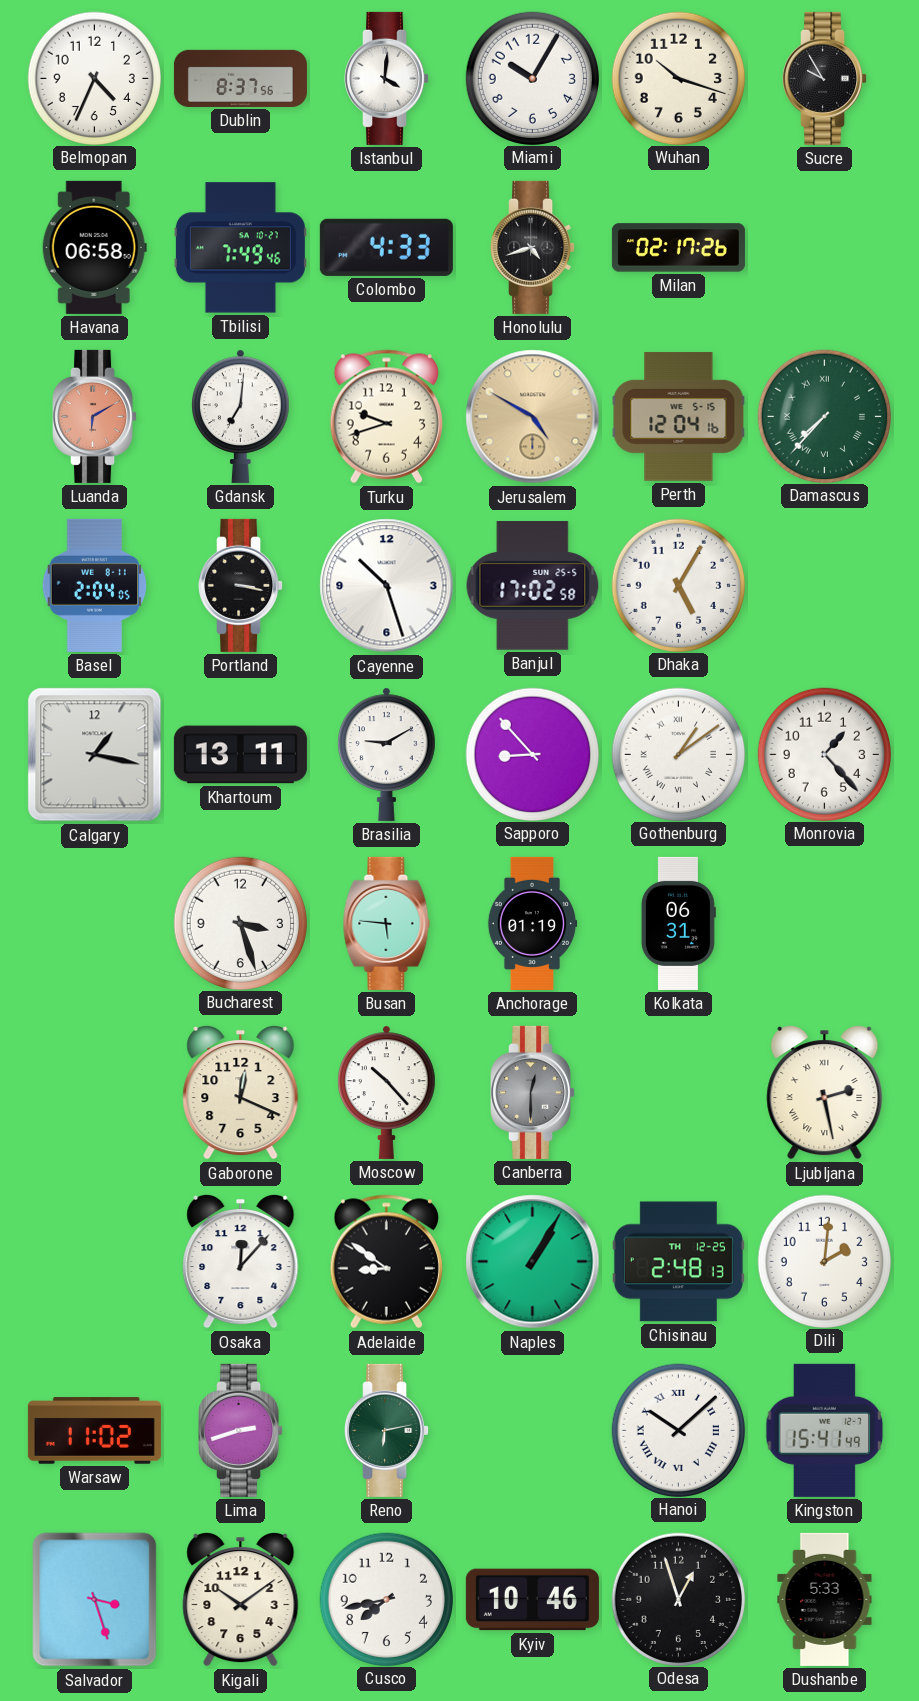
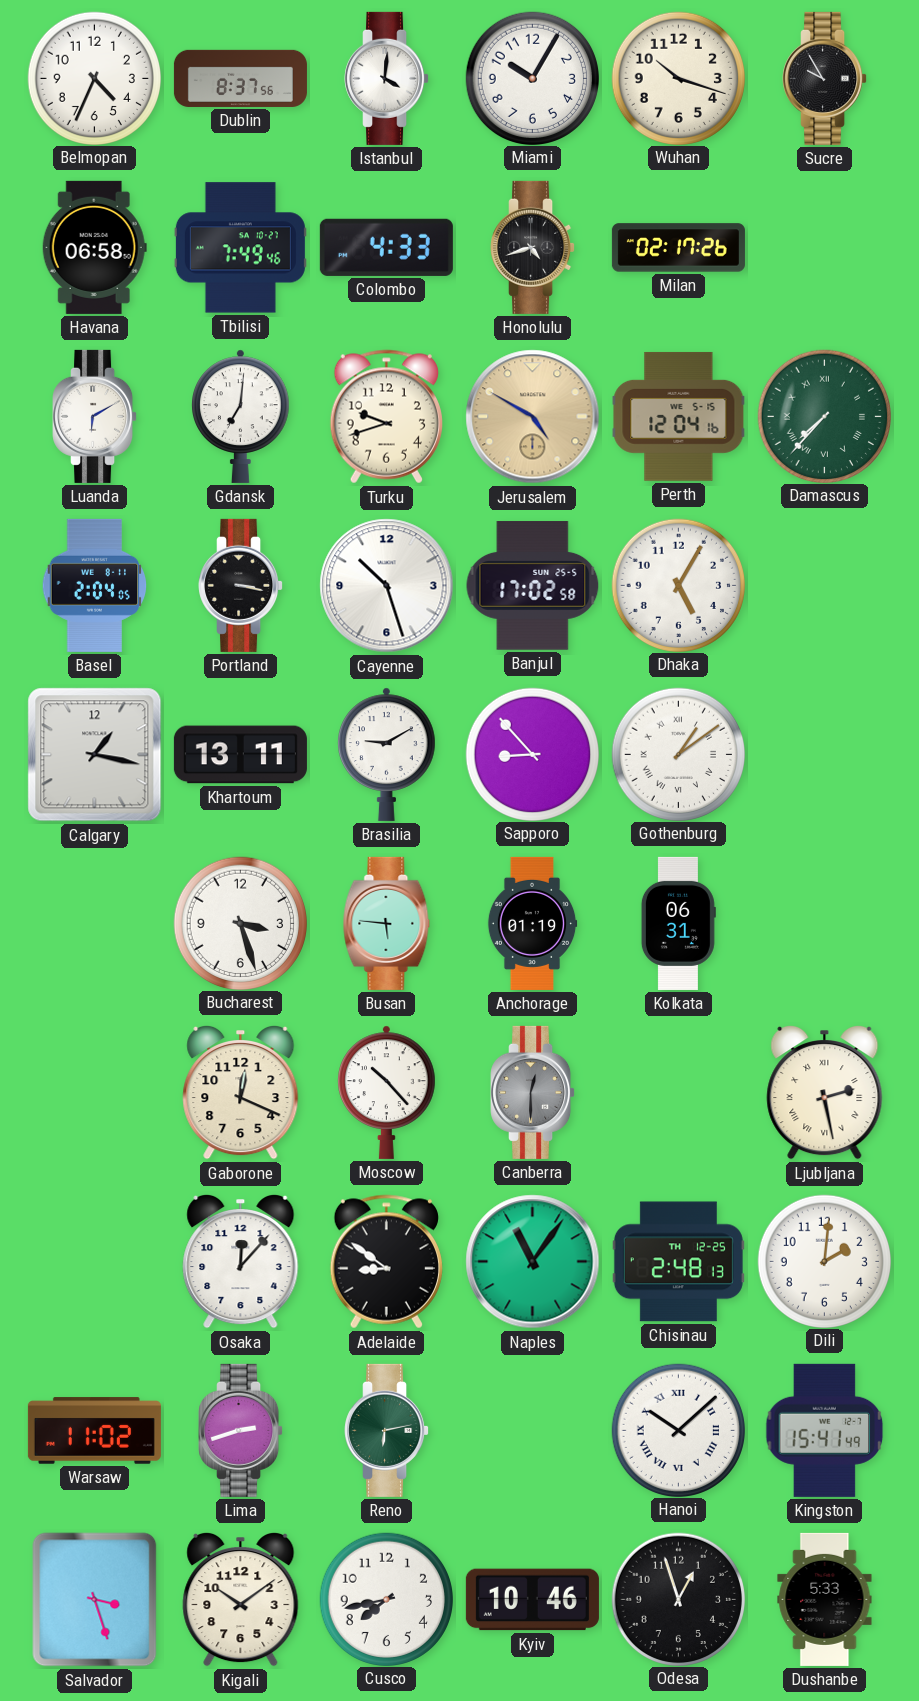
Luanda dial: salmon -> white
Monrovia: 1:23 -> none
Naples: 1:05 -> 11:06
